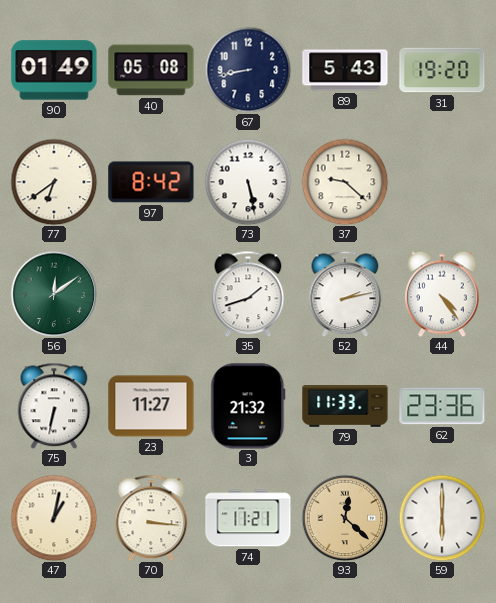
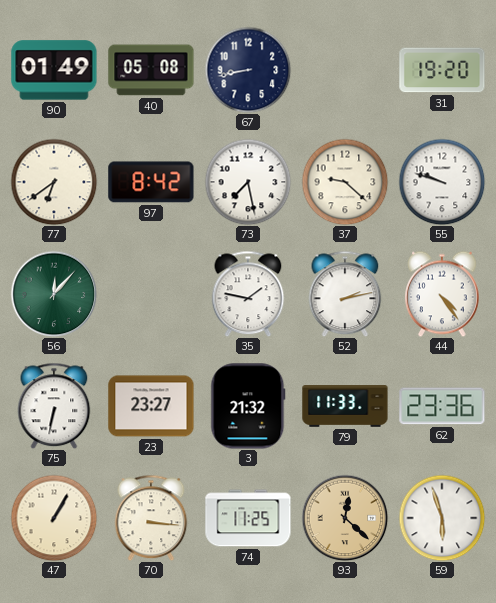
89: 5:43 -> none
73: 5:28 -> 7:28
55: none -> 9:48
56: 12:09 -> 12:07
35: 1:42 -> 1:47
23: 11:27 -> 23:27
47: 1:02 -> 1:05
74: 11:21 -> 11:25
59: 6:00 -> 5:57
